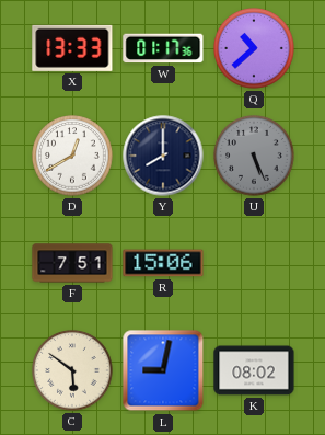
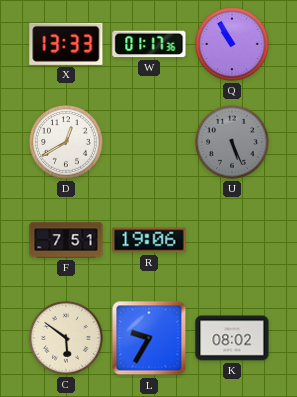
Q: 10:38 -> 10:55
Y: 8:00 -> none
R: 15:06 -> 19:06
L: 9:02 -> 9:35
